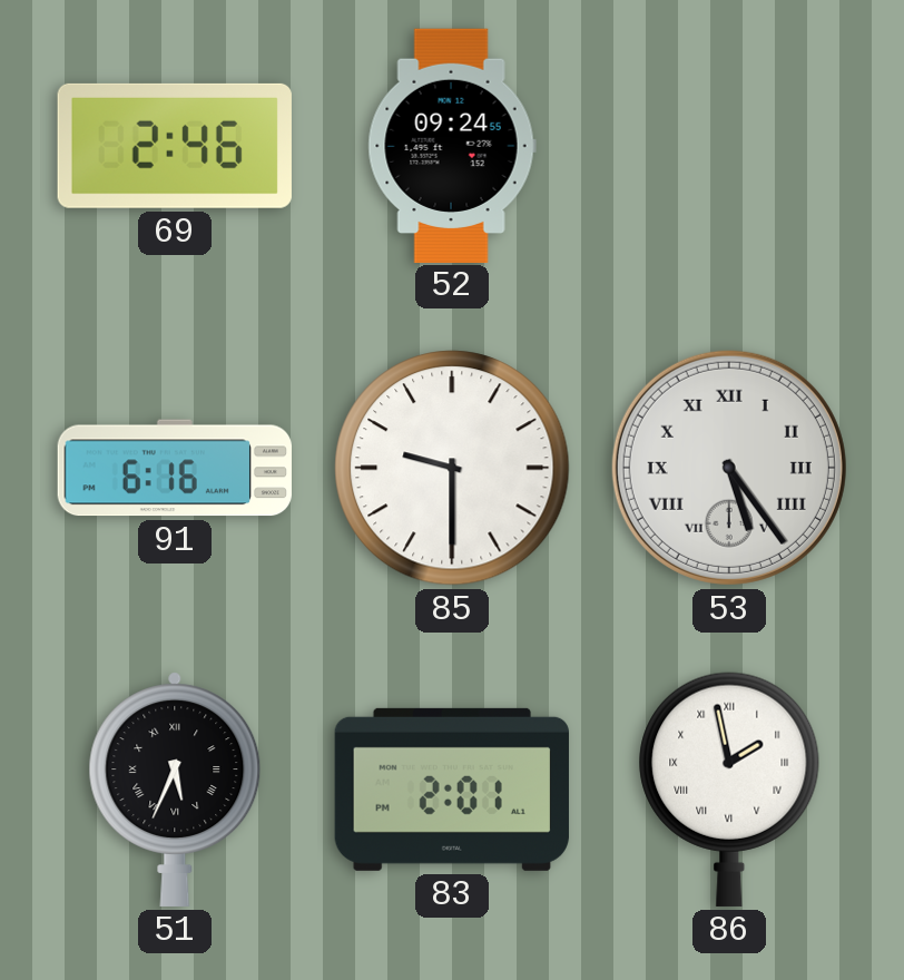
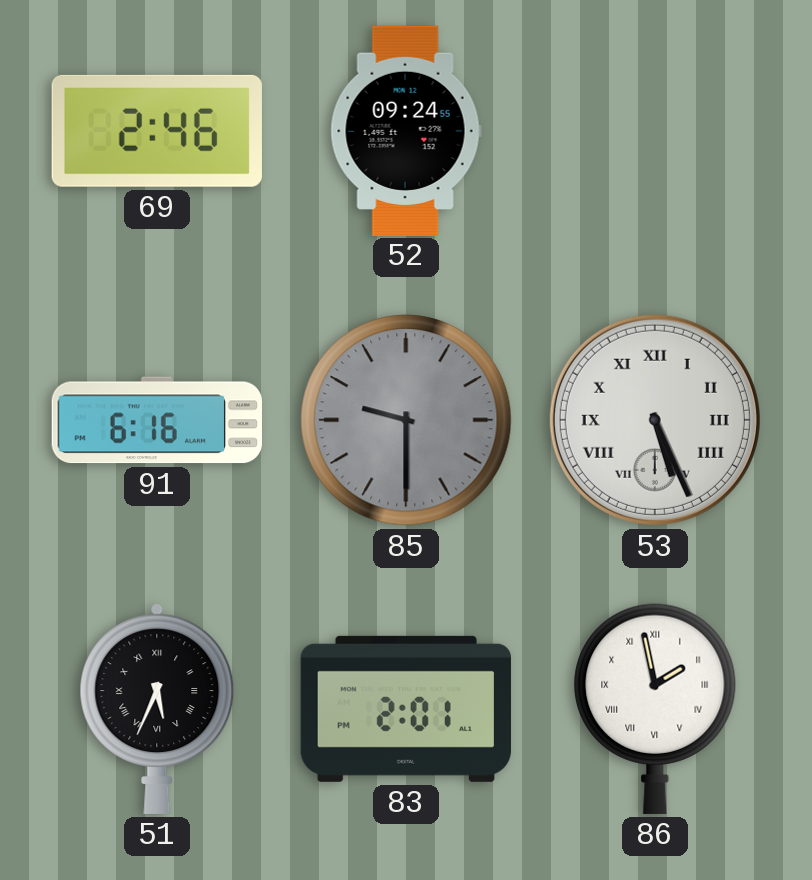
85 dial: white -> grey
53: 5:24 -> 5:26
